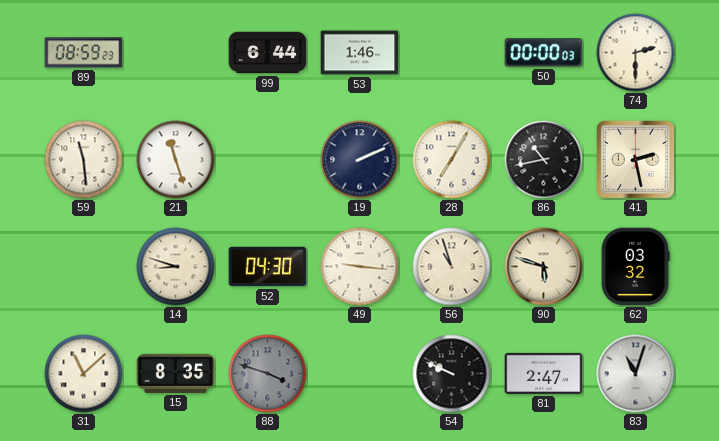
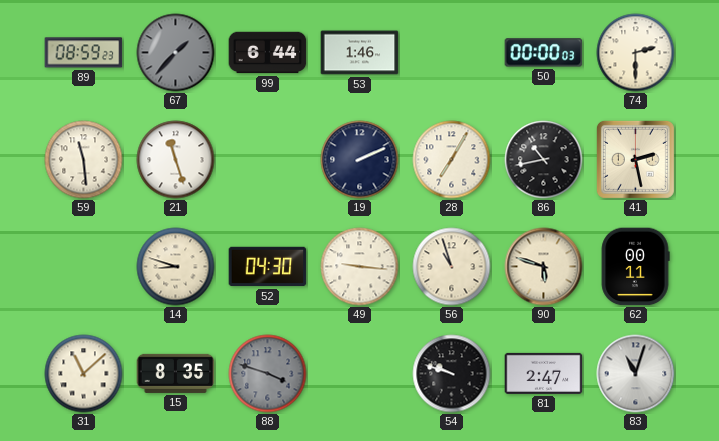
67: none -> 1:37
62: 03:32 -> 00:11
54: 9:49 -> 9:48
